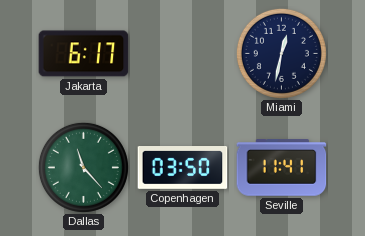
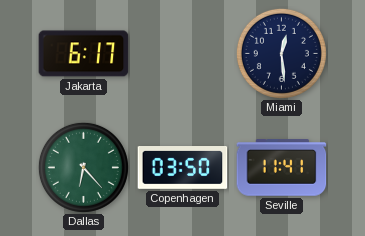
Miami: 12:32 -> 12:29
Dallas: 11:23 -> 6:23
